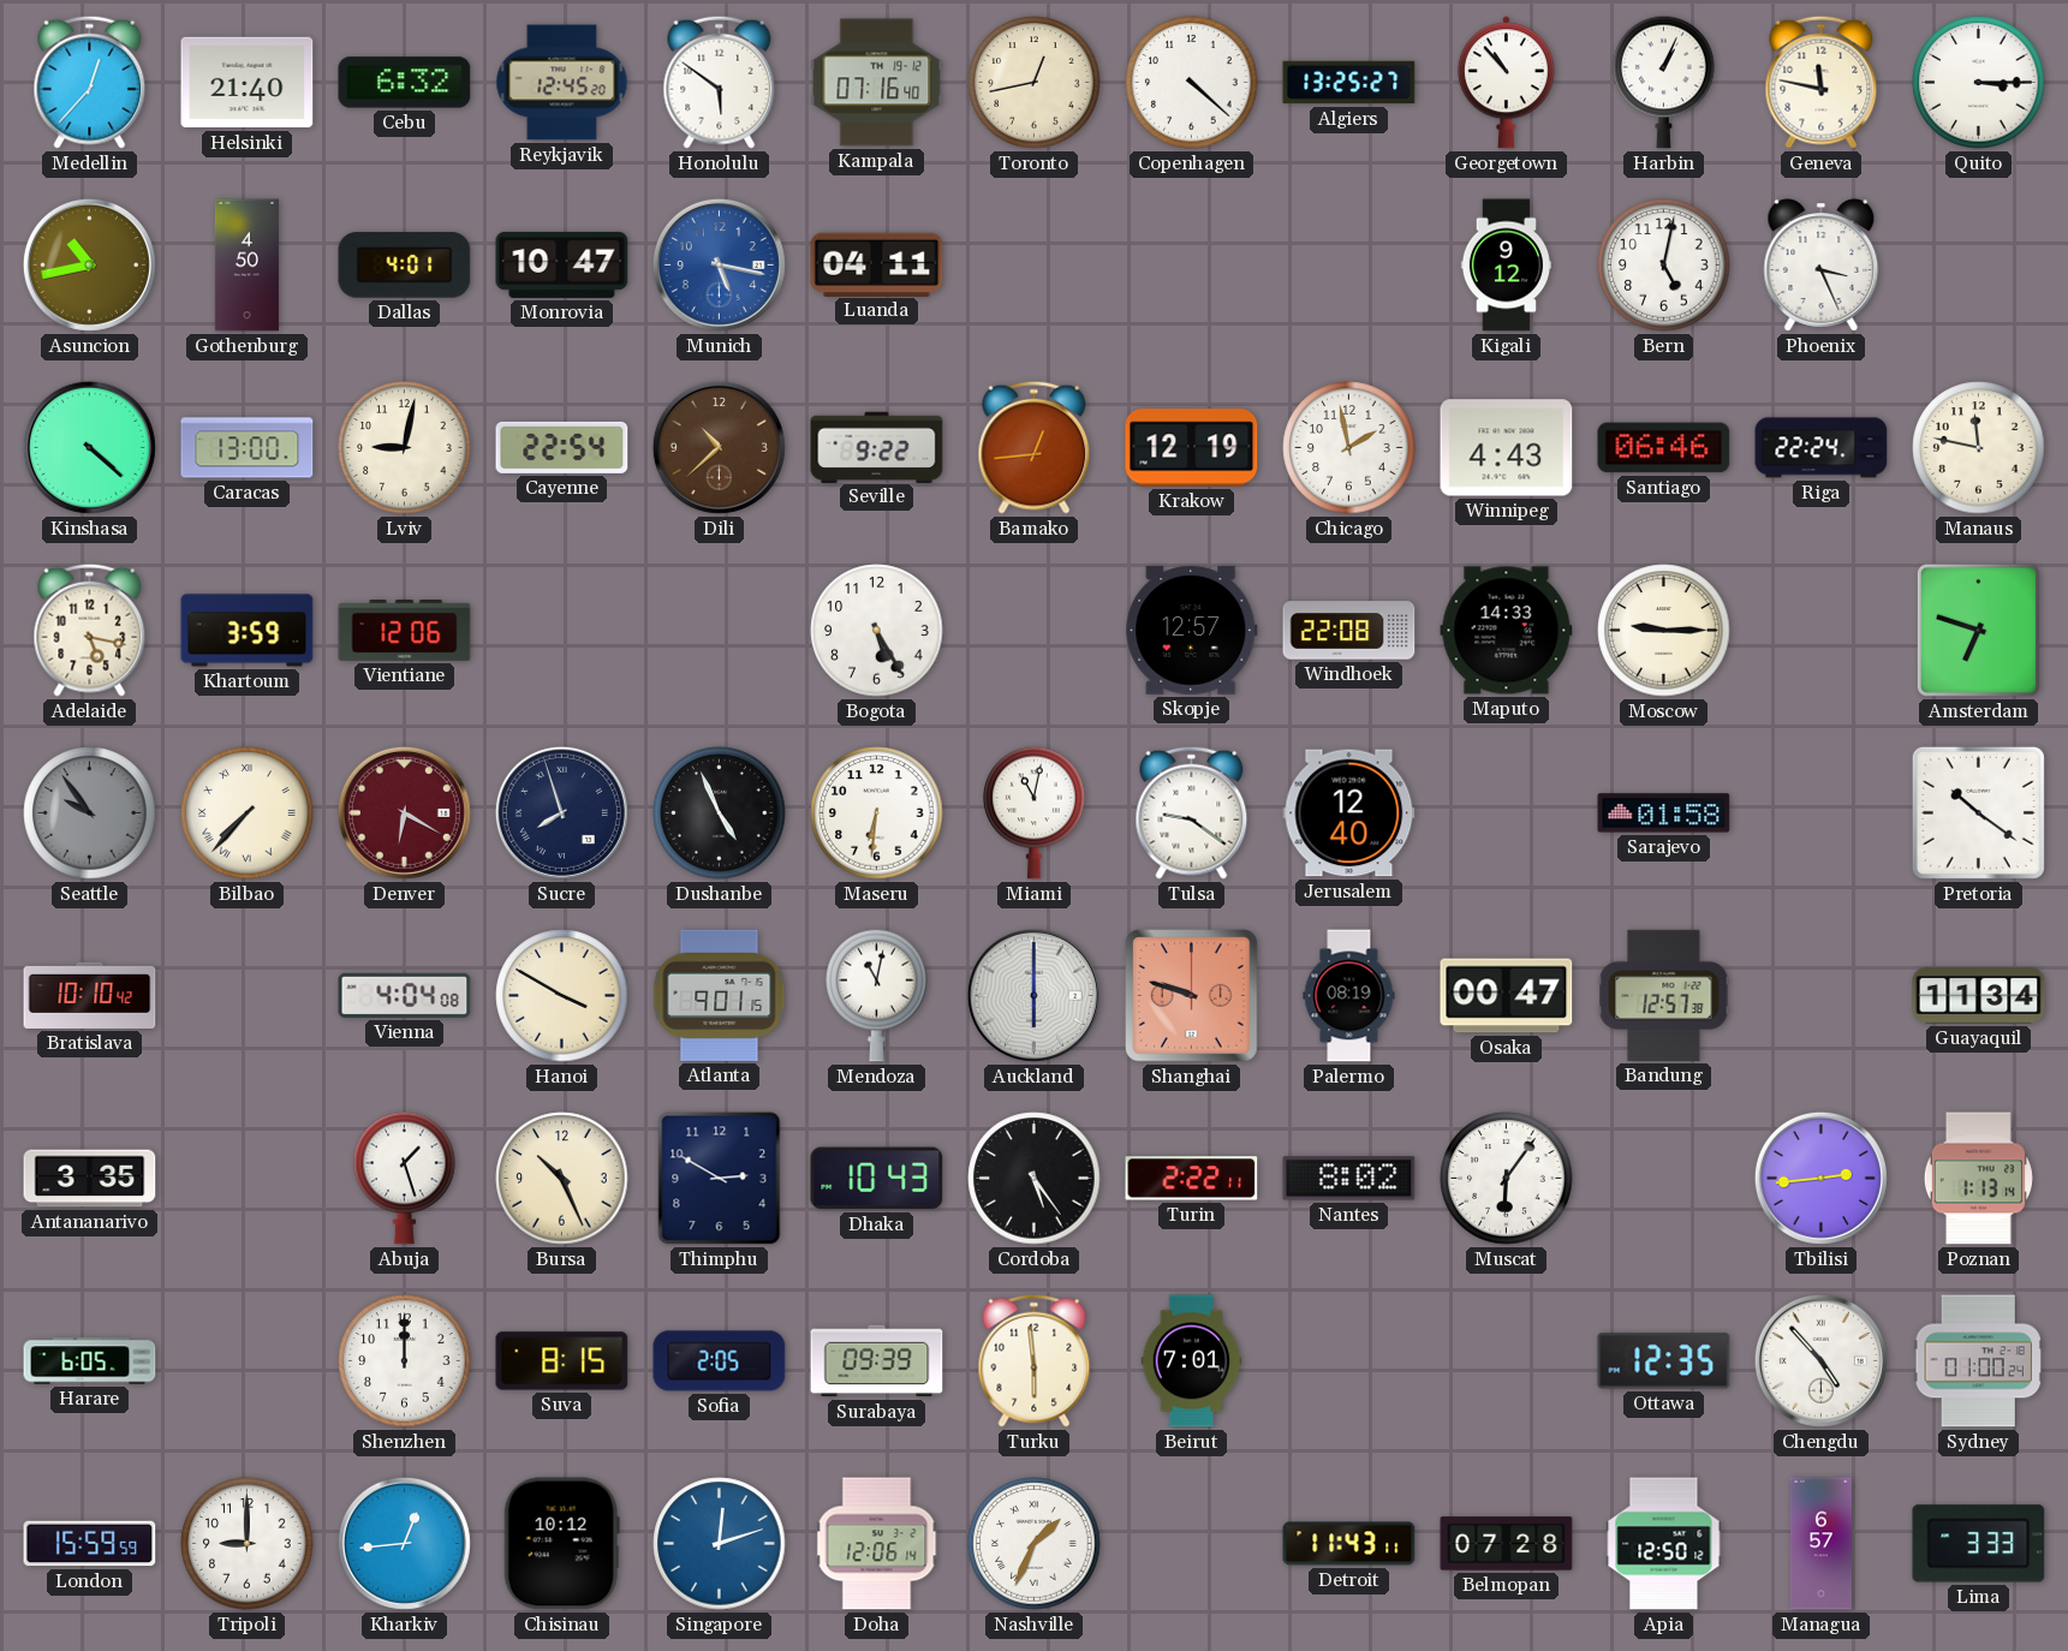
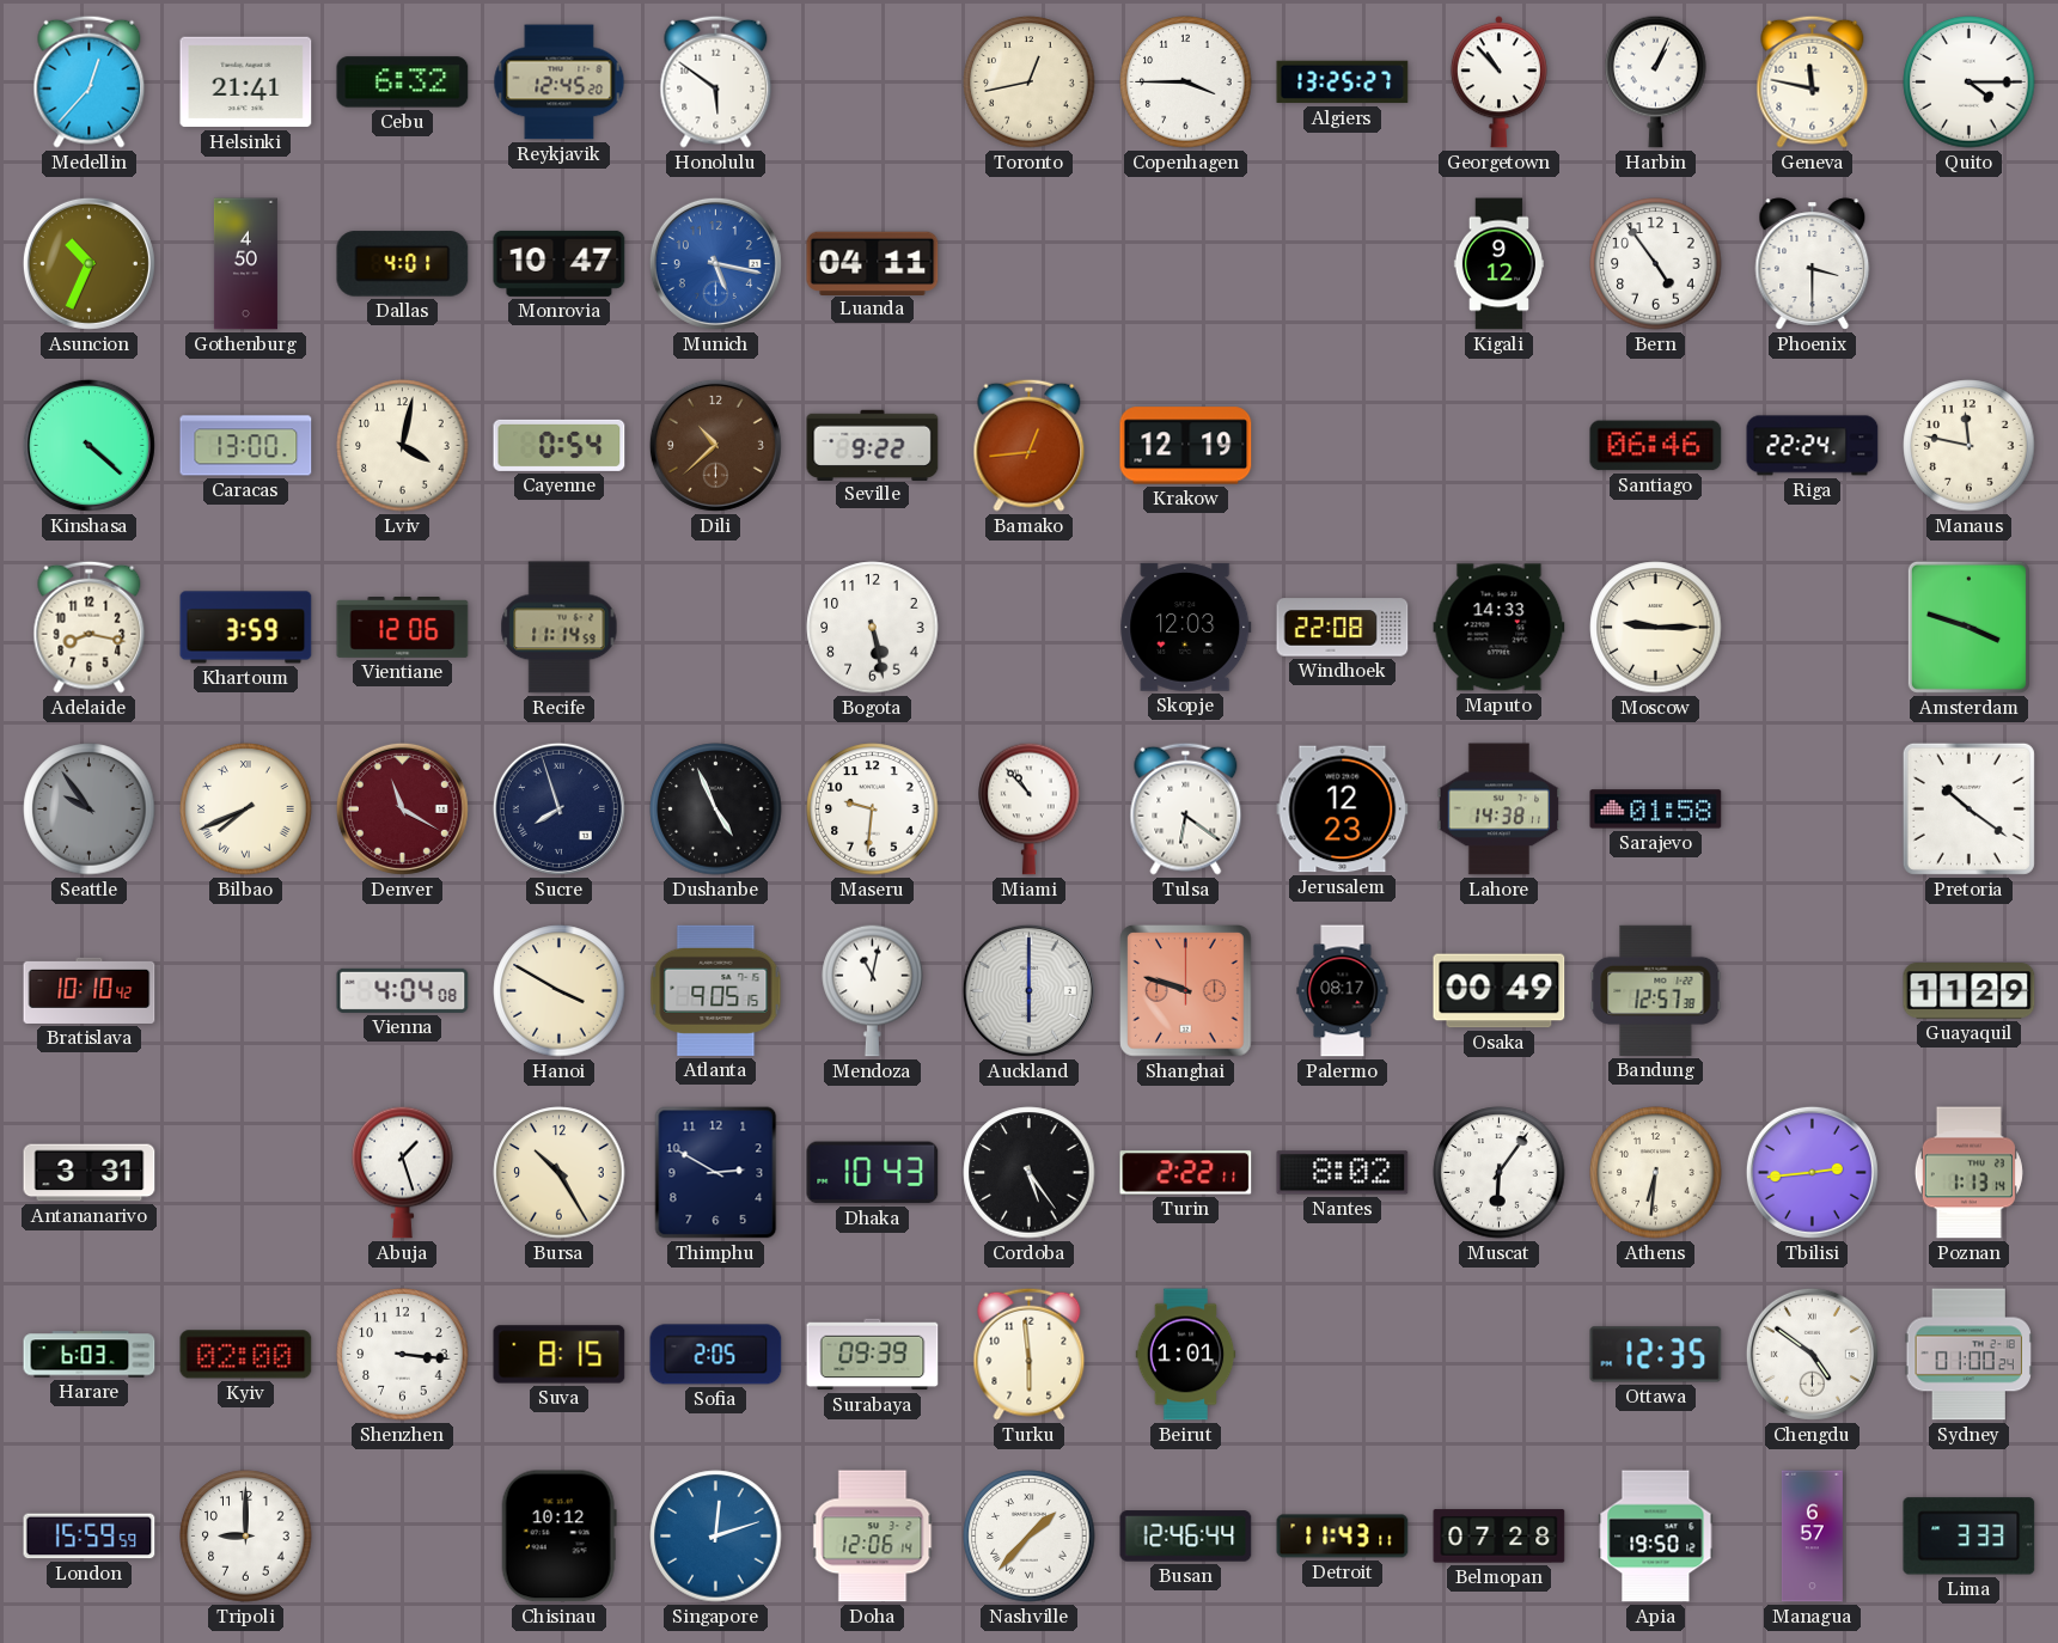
Helsinki: 21:40 -> 21:41
Kampala: 07:16 -> none
Copenhagen: 4:22 -> 3:45
Quito: 3:15 -> 4:15
Asuncion: 10:43 -> 10:34
Bern: 5:02 -> 4:54
Phoenix: 3:26 -> 3:30
Lviv: 9:02 -> 4:02
Cayenne: 22:54 -> 0:54
Chicago: 1:58 -> none
Winnipeg: 4:43 -> none
Adelaide: 5:17 -> 8:17
Recife: none -> 11:14
Bogota: 5:25 -> 5:28
Skopje: 12:57 -> 12:03
Amsterdam: 6:48 -> 3:48
Bilbao: 7:37 -> 7:41
Denver: 6:20 -> 11:20
Maseru: 6:31 -> 9:31
Miami: 11:02 -> 10:53
Tulsa: 9:21 -> 6:21
Jerusalem: 12:40 -> 12:23
Lahore: none -> 14:38
Atlanta: 9:01 -> 9:05
Palermo: 08:19 -> 08:17
Osaka: 00:47 -> 00:49
Guayaquil: 11:34 -> 11:29
Antananarivo: 3:35 -> 3:31
Bursa: 10:26 -> 10:25
Athens: none -> 6:31
Harare: 6:05 -> 6:03
Kyiv: none -> 02:00
Shenzhen: 12:00 -> 3:16
Beirut: 7:01 -> 1:01
Chengdu: 4:53 -> 4:51
Kharkiv: 12:44 -> none
Nashville: 1:34 -> 1:37
Busan: none -> 12:46
Apia: 12:50 -> 19:50
